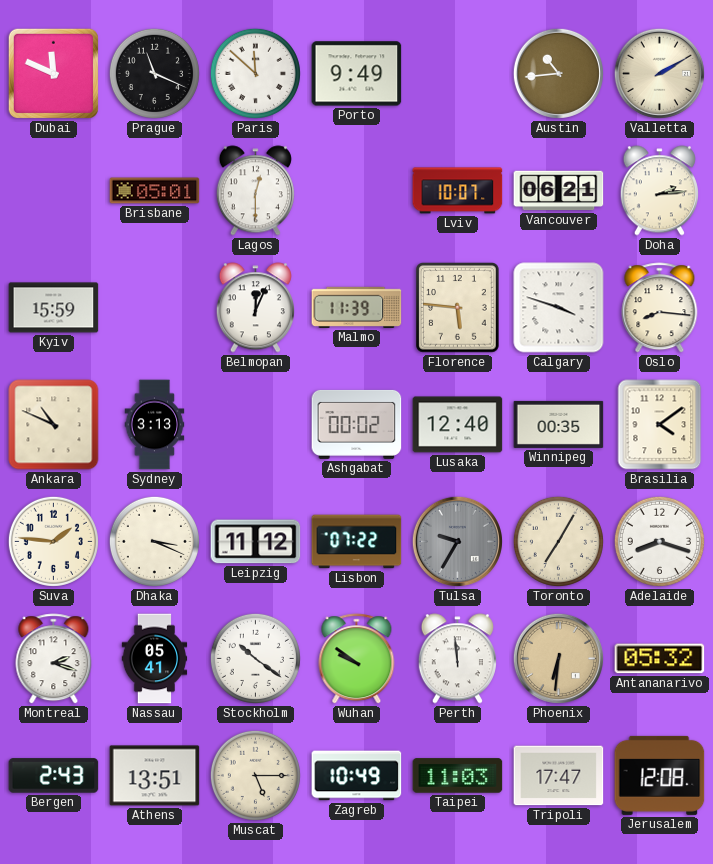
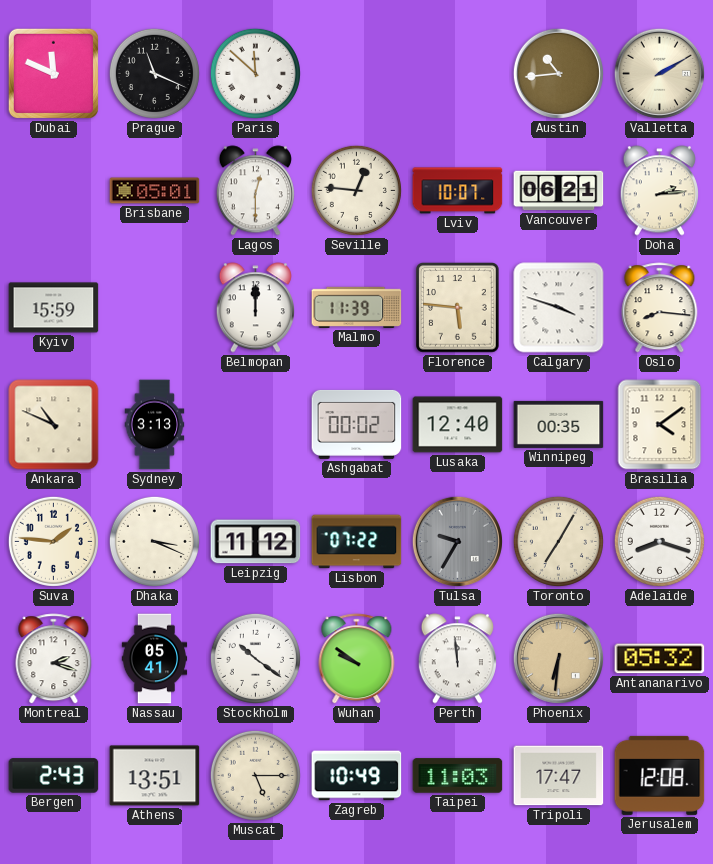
Porto: 9:49 -> none
Seville: none -> 12:46
Belmopan: 12:04 -> 12:00
